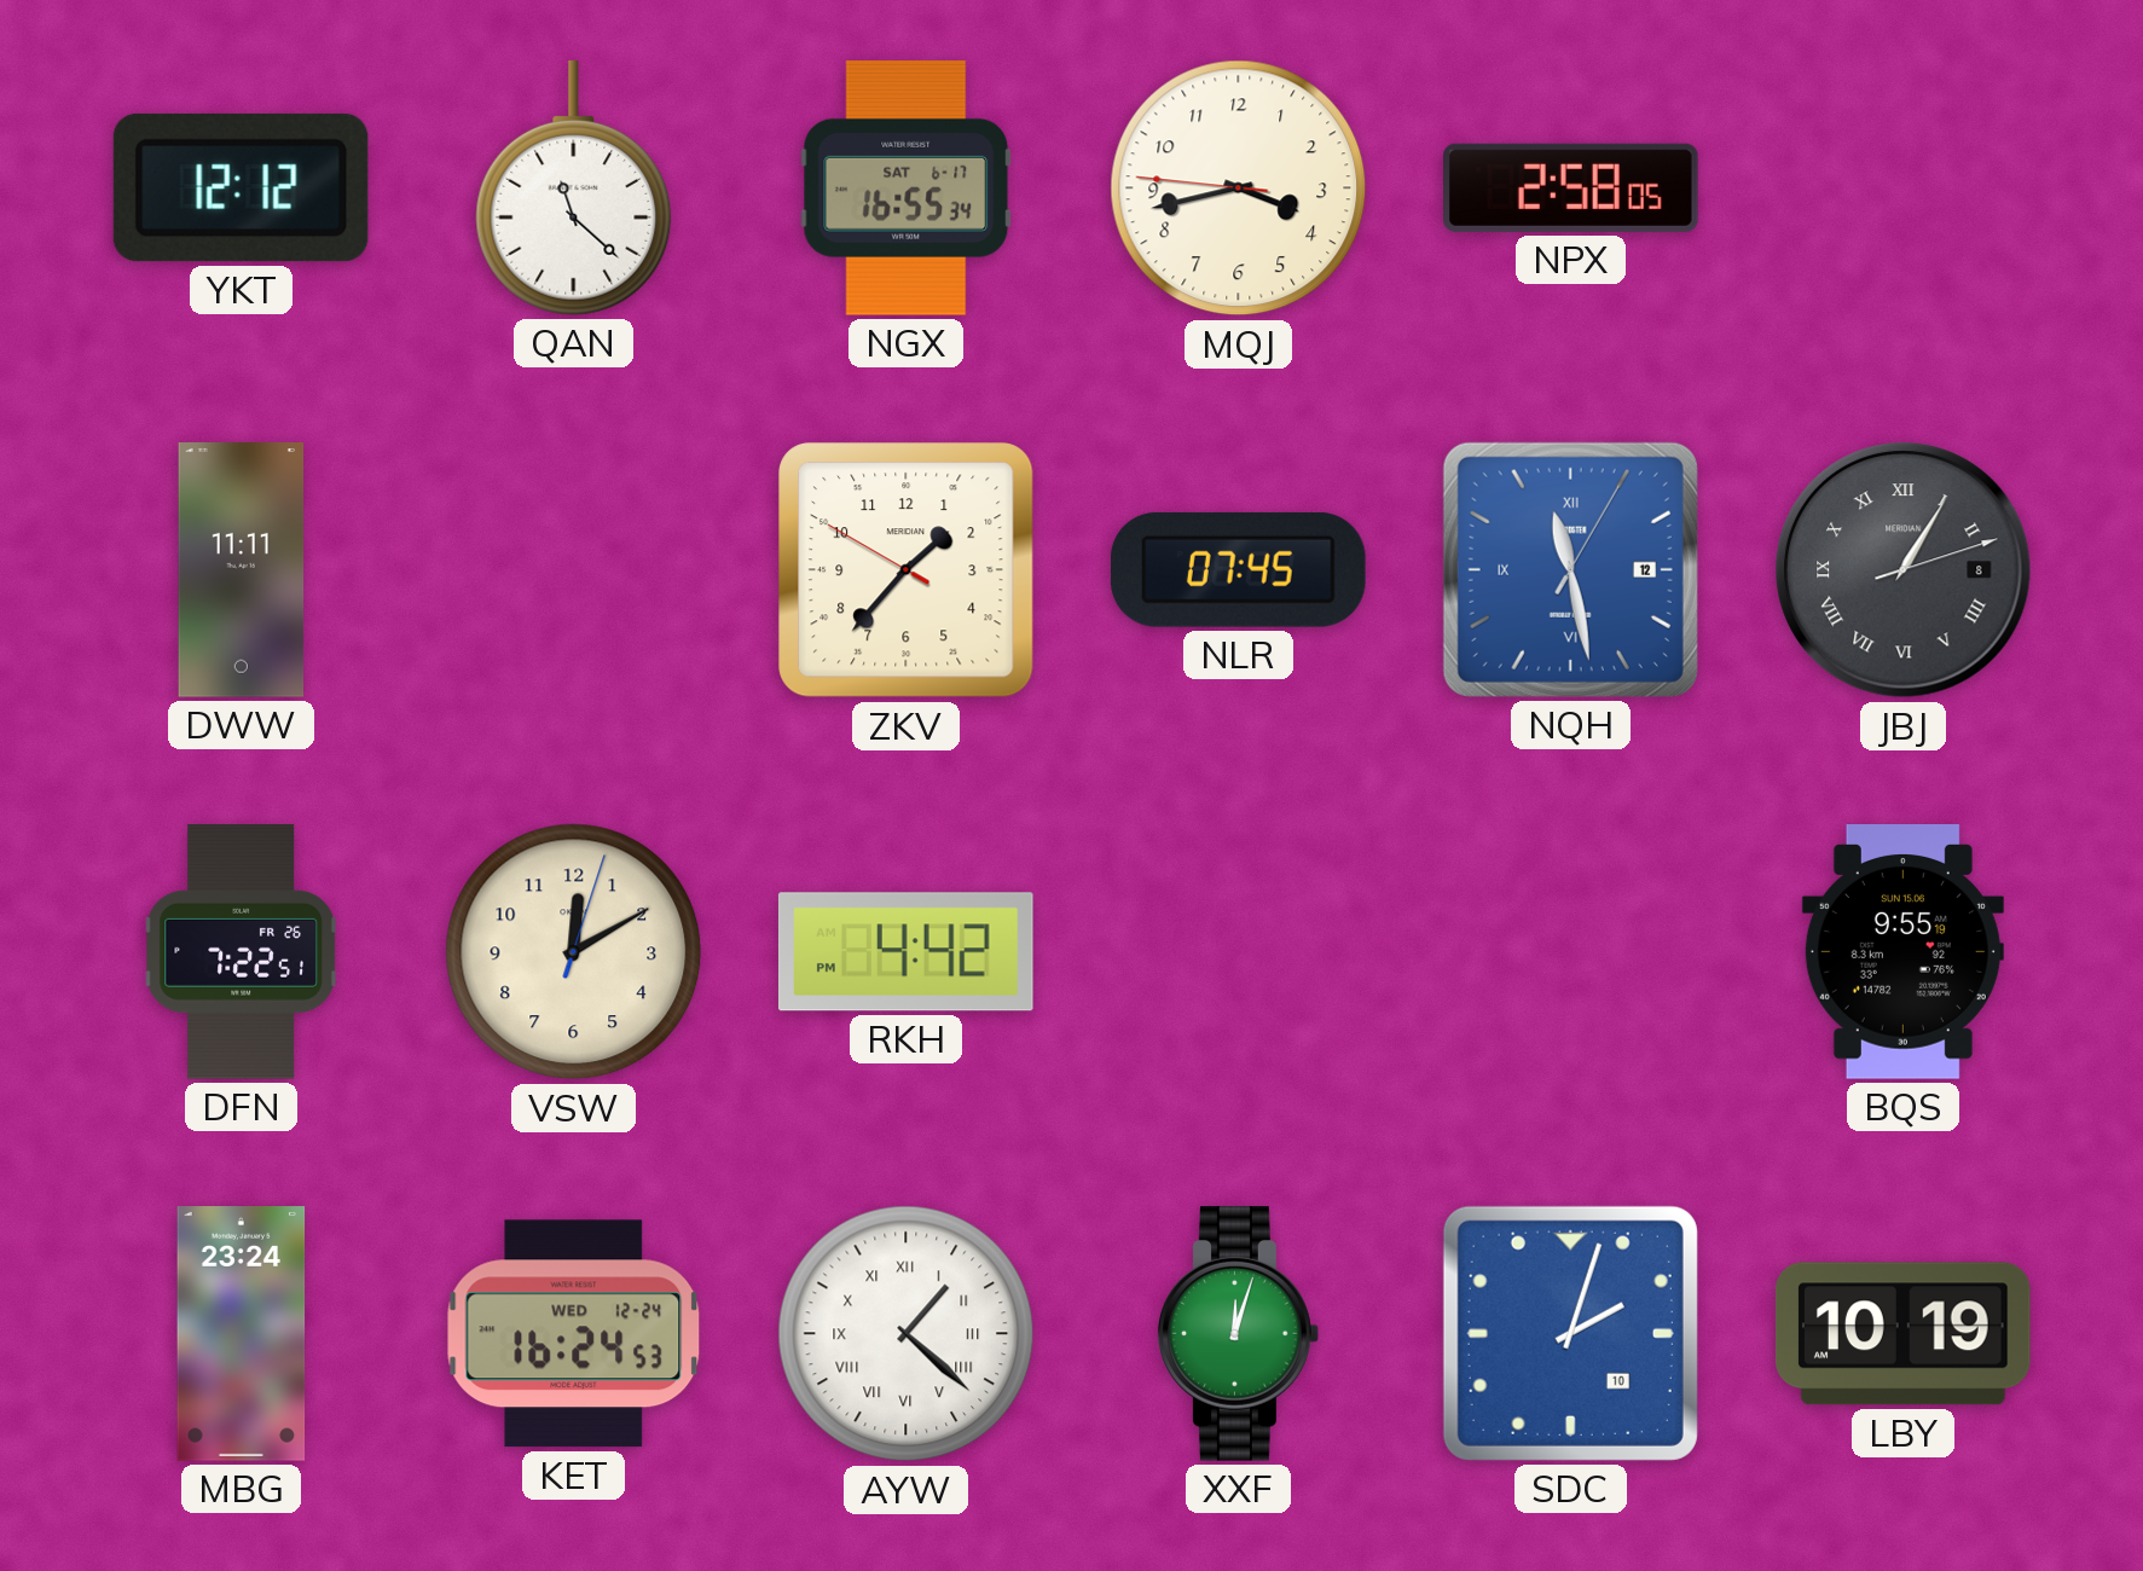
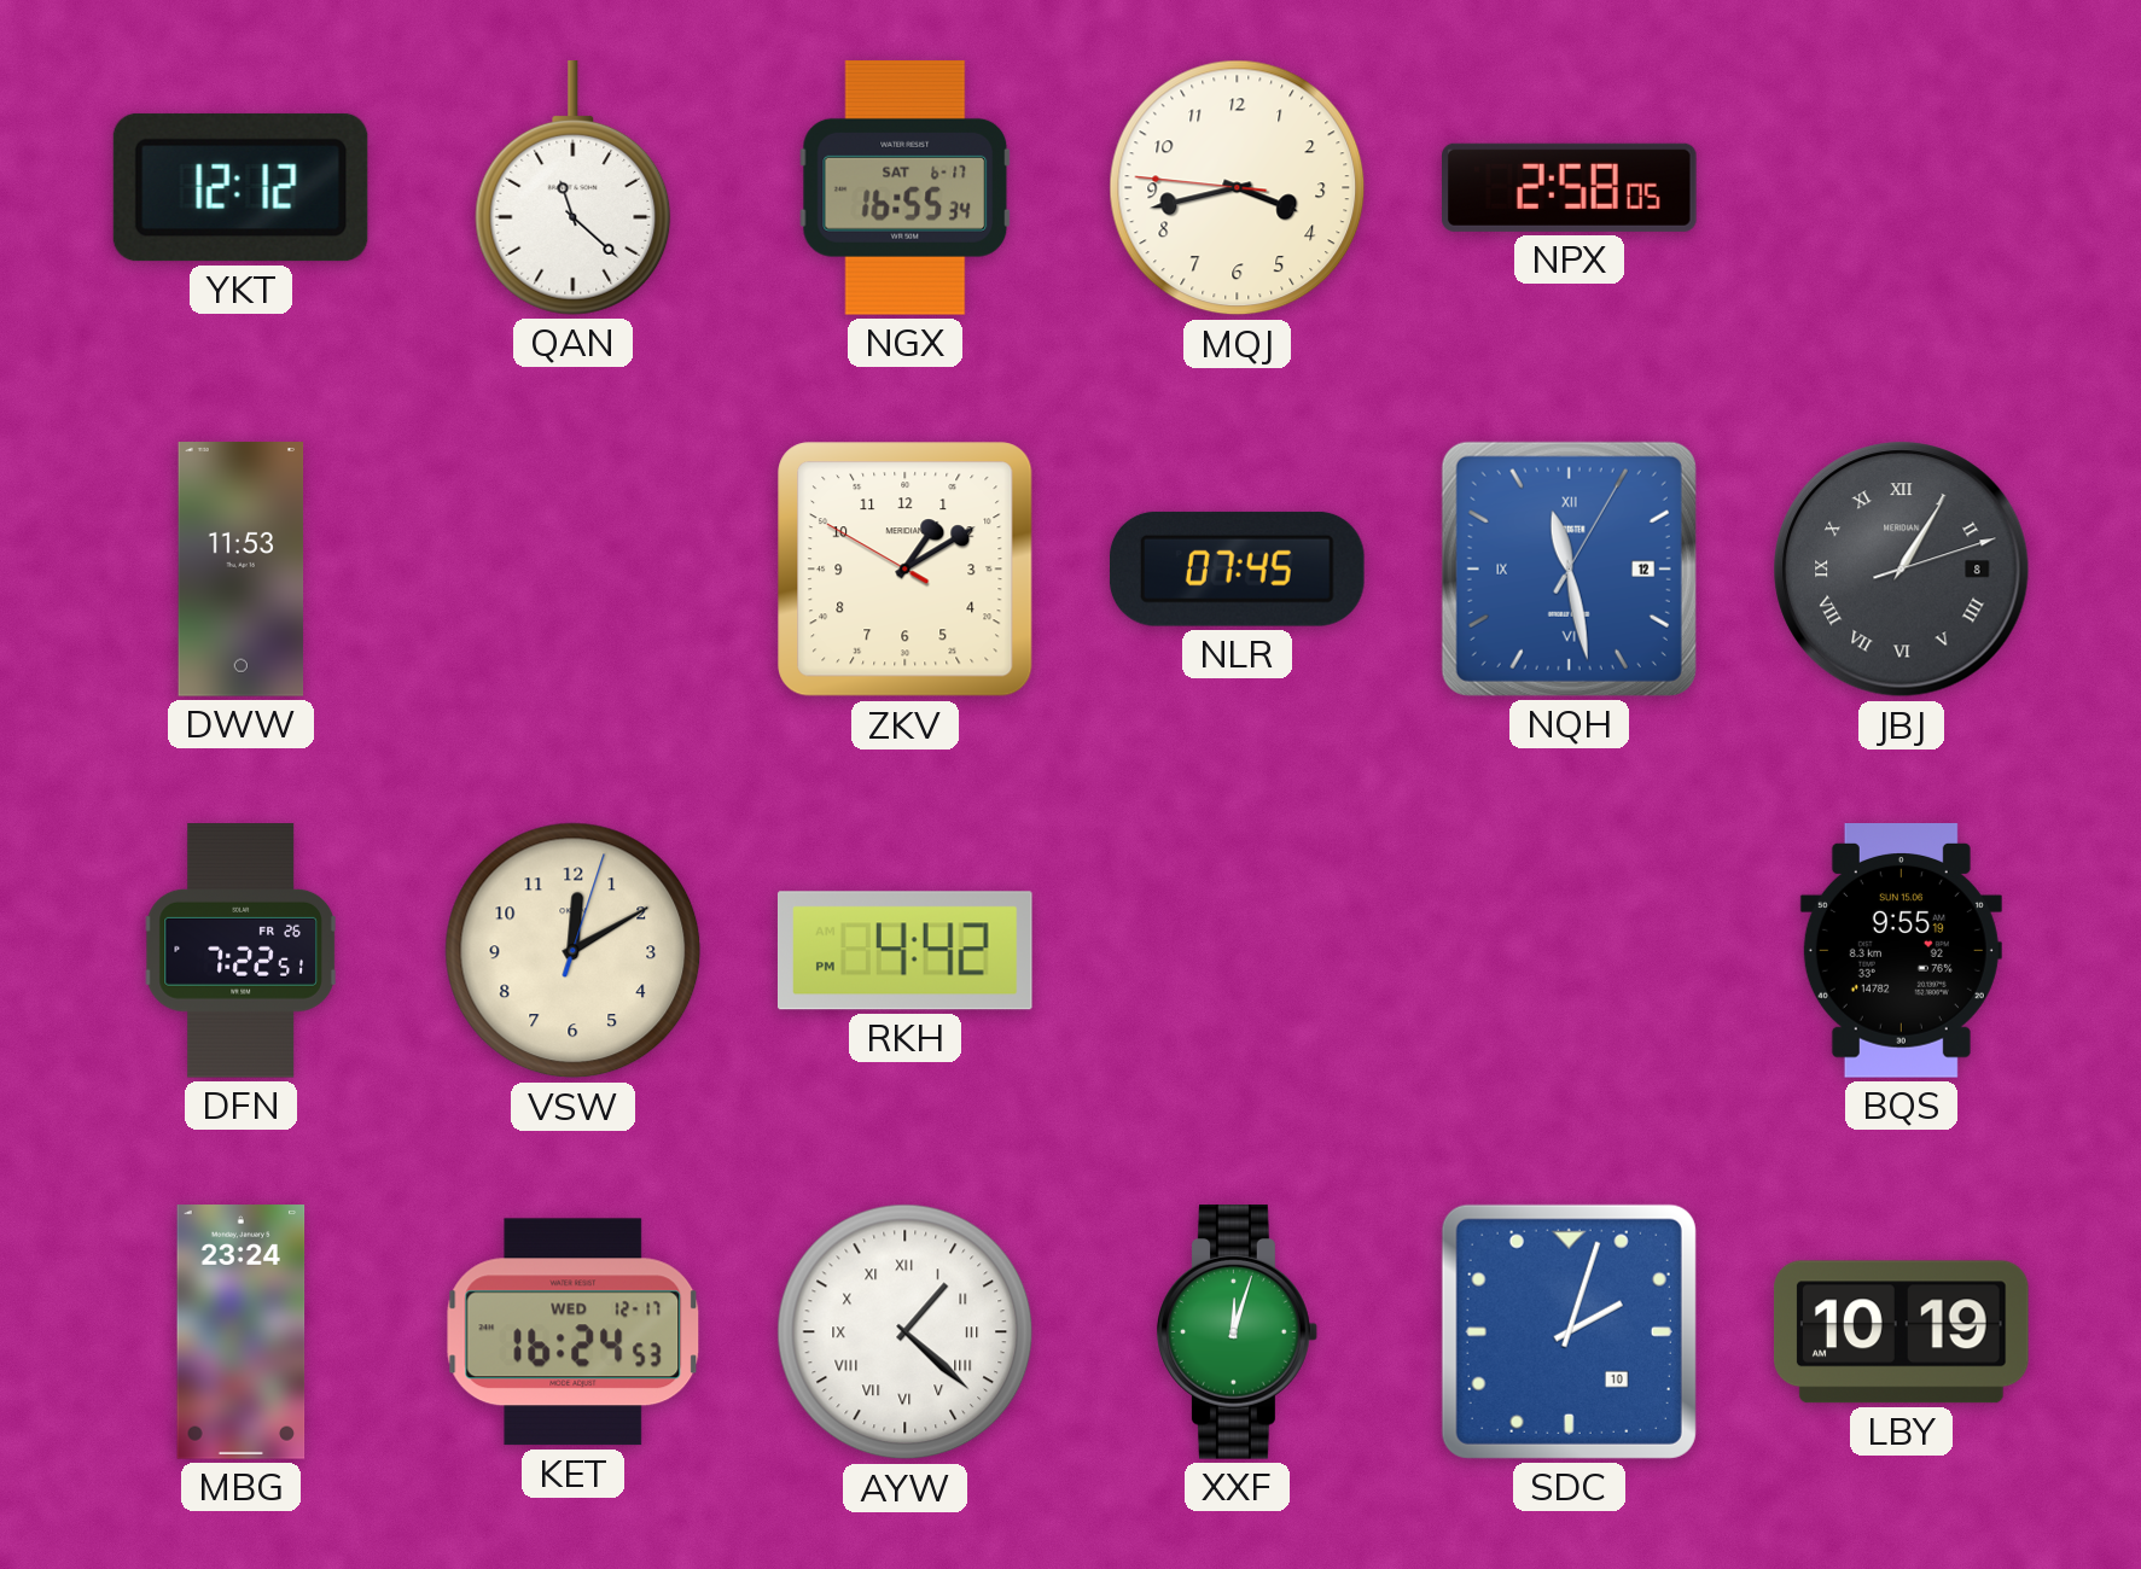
DWW: 11:11 -> 11:53
ZKV: 1:36 -> 1:09
KET date: WED 12-24 -> WED 12-17
